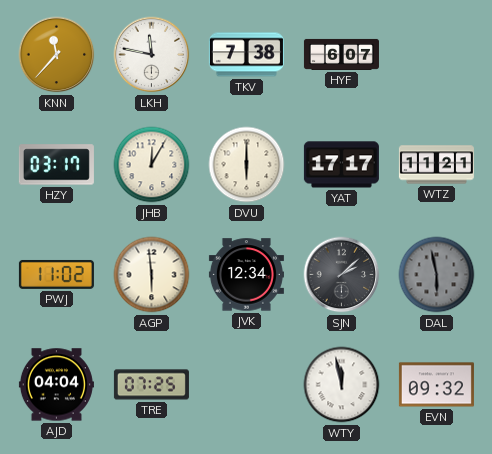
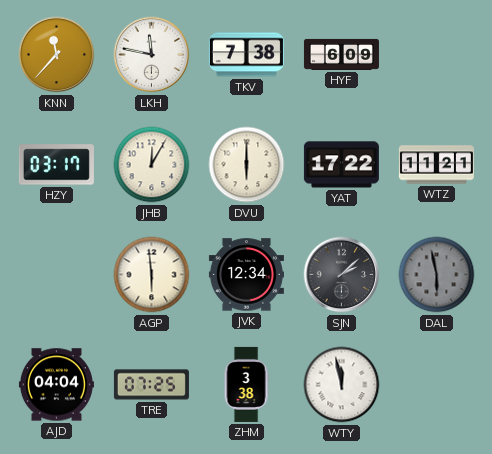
HYF: 6:07 -> 6:09
YAT: 17:17 -> 17:22
PWJ: 11:02 -> none
ZHM: none -> 3:38
EVN: 09:32 -> none
